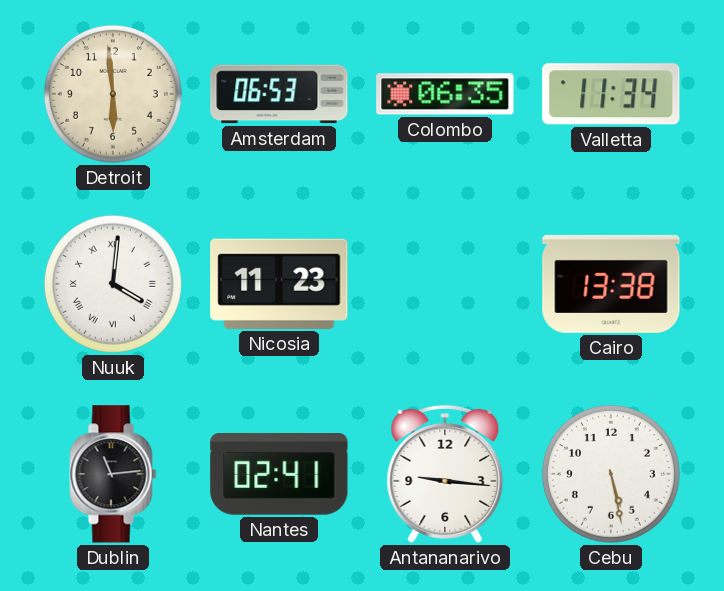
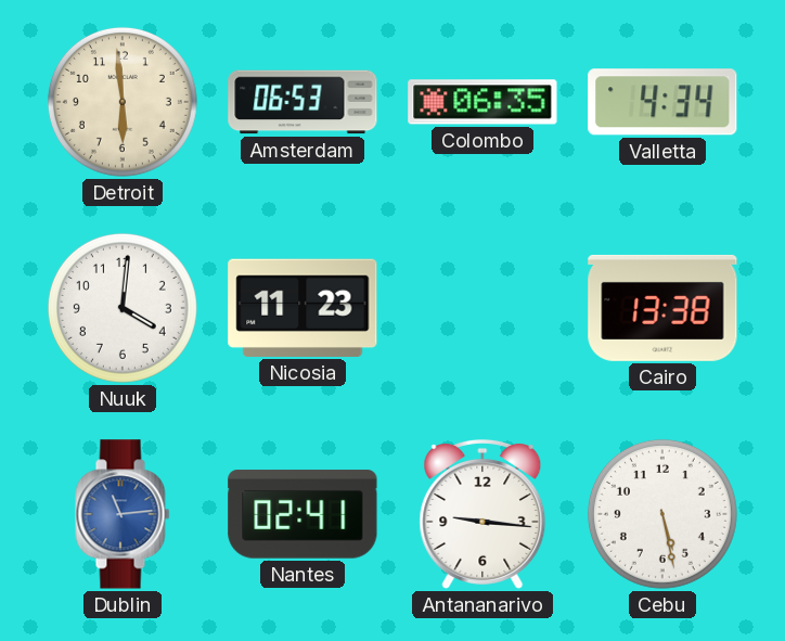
Valletta: 11:34 -> 4:34
Nuuk numerals: Roman -> Arabic
Dublin dial: black -> blue
